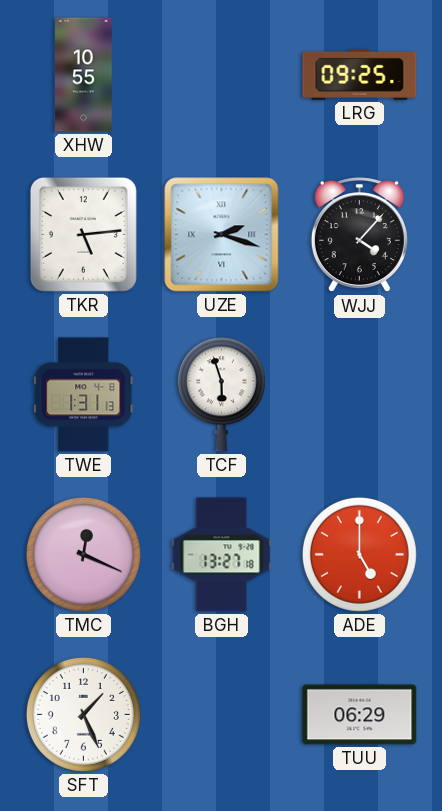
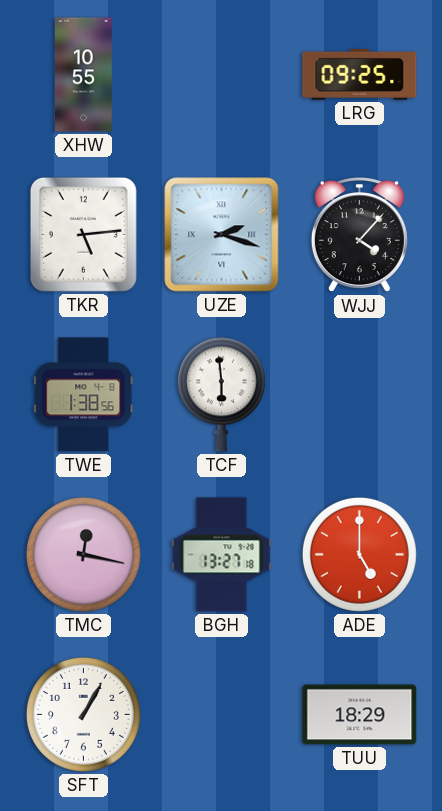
TWE: 1:31 -> 1:38
TCF: 5:57 -> 5:59
TMC: 12:19 -> 12:17
SFT: 1:26 -> 1:05
TUU: 06:29 -> 18:29
